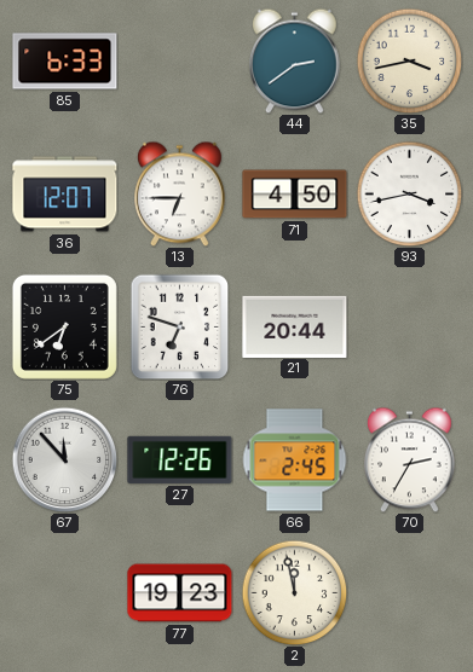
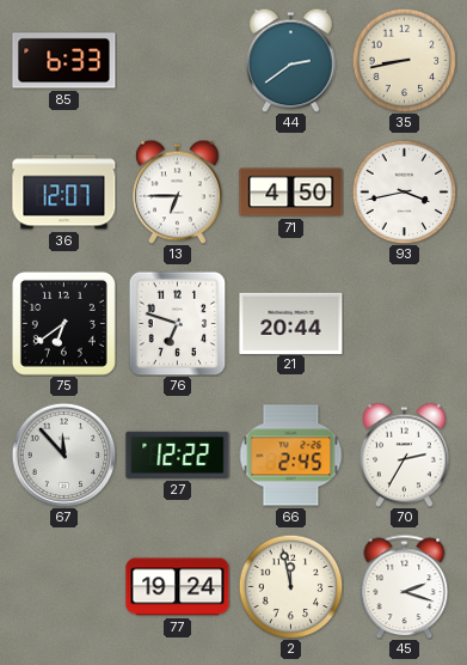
35: 3:43 -> 8:43
27: 12:26 -> 12:22
77: 19:23 -> 19:24
45: none -> 2:18
